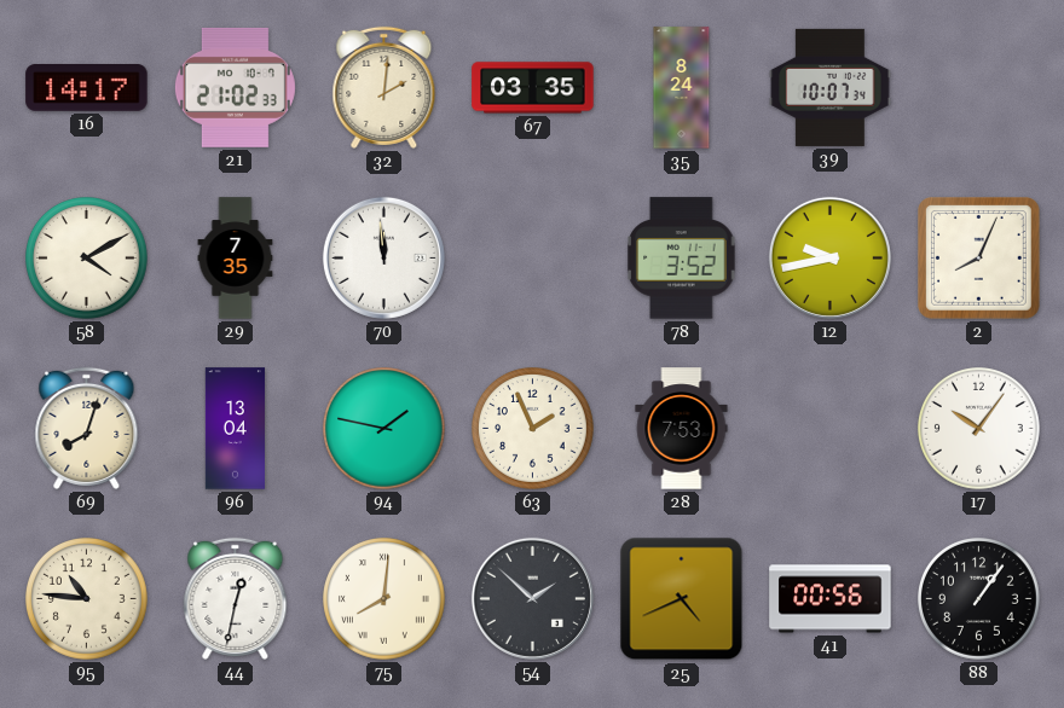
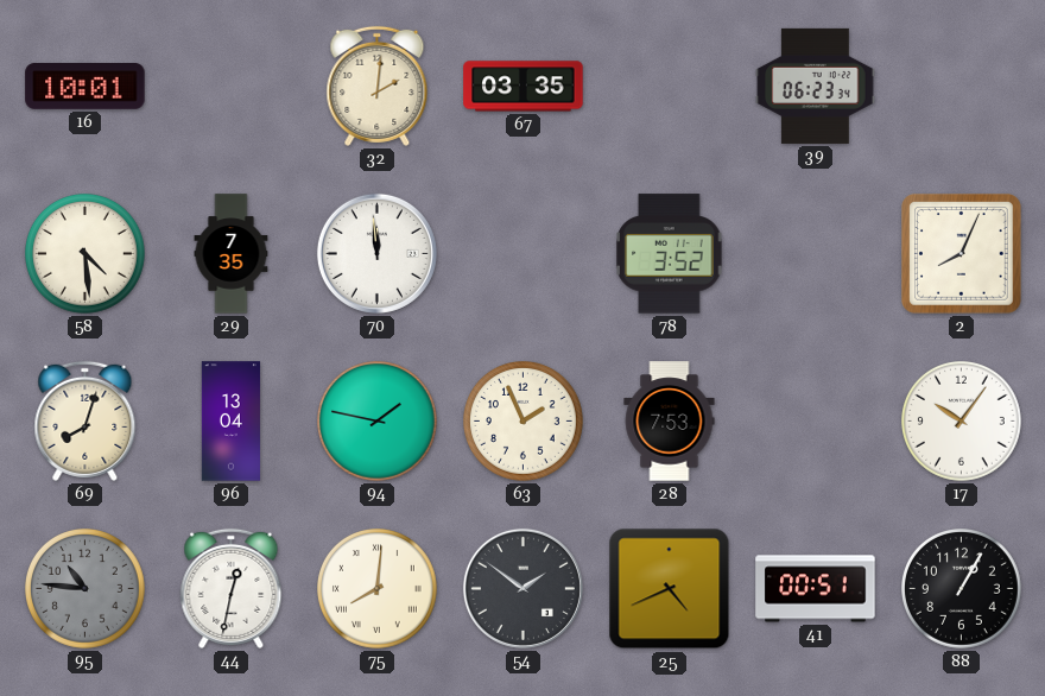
16: 14:17 -> 10:01
21: 21:02 -> none
35: 8:24 -> none
39: 10:07 -> 06:23
58: 4:10 -> 4:29
12: 9:43 -> none
95 dial: cream -> grey
54: 1:52 -> 1:51
41: 00:56 -> 00:51
88: 1:06 -> 1:05
